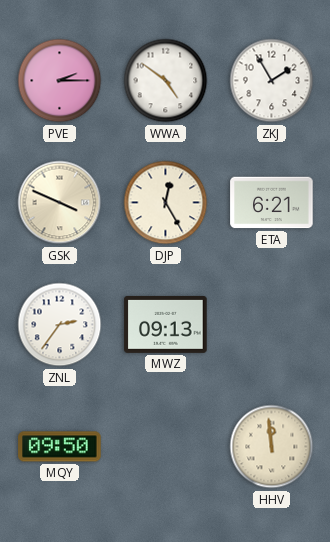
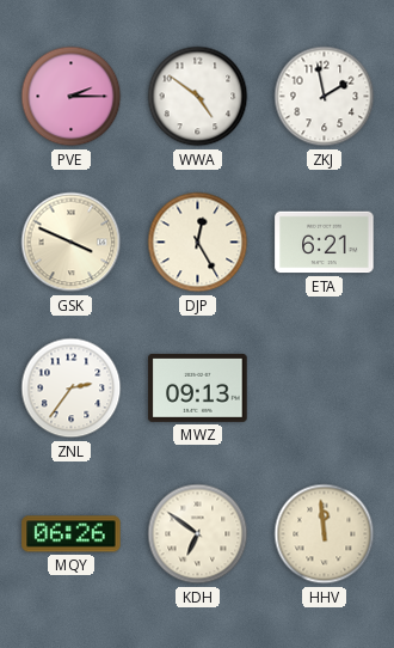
ZKJ: 1:55 -> 1:58
MQY: 09:50 -> 06:26
KDH: none -> 6:51
